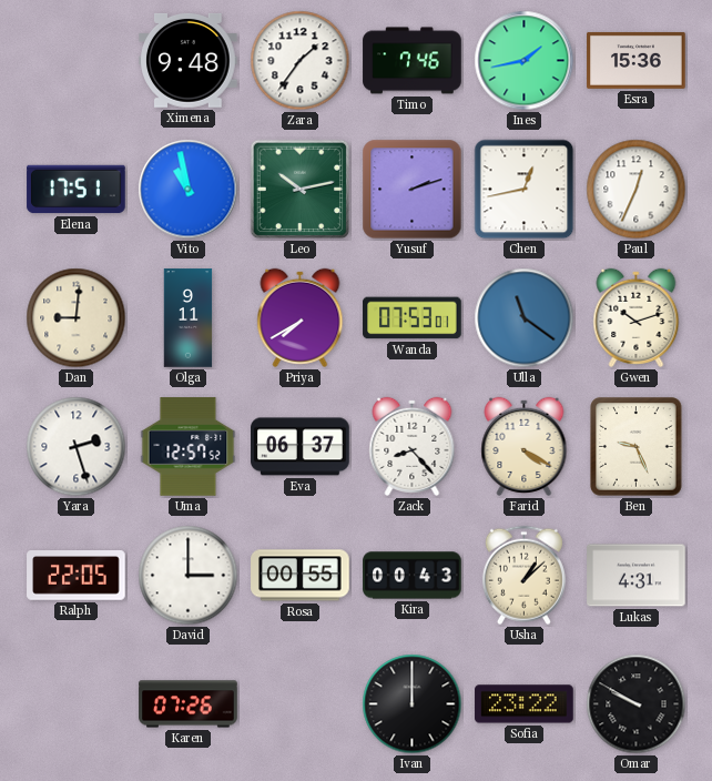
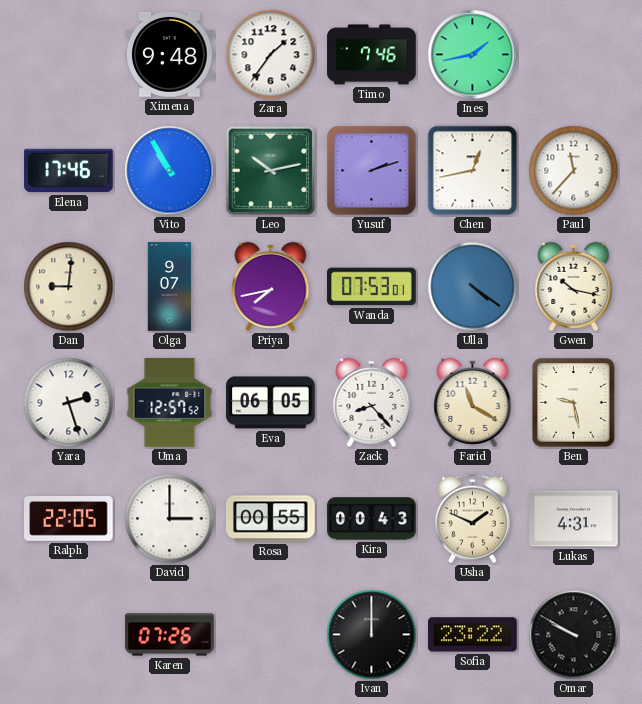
Esra: 15:36 -> none
Elena: 17:51 -> 17:46
Vito: 10:58 -> 10:55
Paul: 12:34 -> 11:37
Olga: 9:11 -> 9:07
Priya: 7:40 -> 7:43
Ulla: 11:21 -> 4:21
Gwen: 10:12 -> 10:17
Eva: 06:37 -> 06:05
Farid: 4:20 -> 11:20
Ben: 9:26 -> 9:28
Usha: 1:08 -> 1:49
